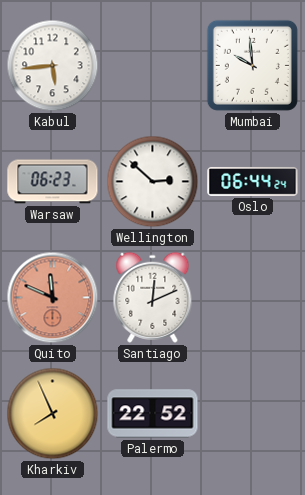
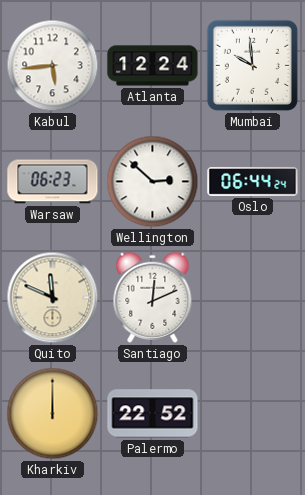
Atlanta: none -> 12:24
Quito dial: salmon -> cream
Kharkiv: 7:56 -> 12:00
